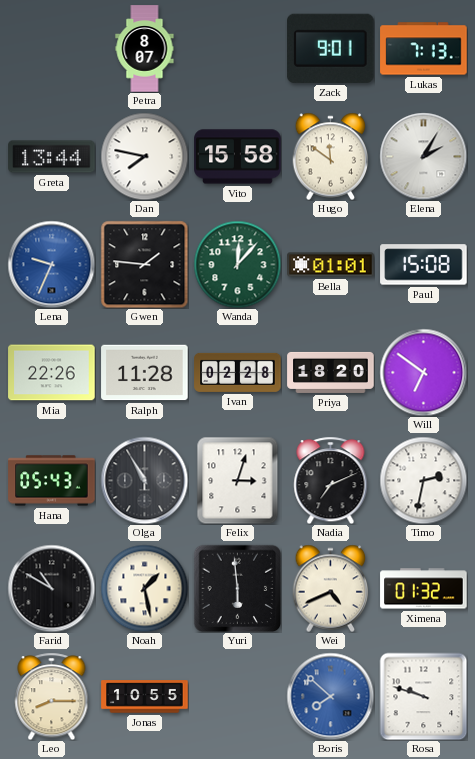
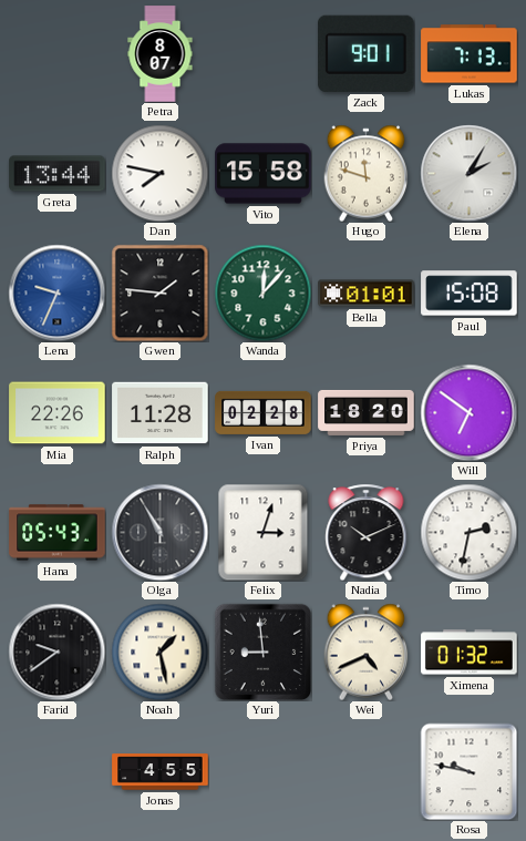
Hugo: 11:51 -> 11:48
Nadia: 7:11 -> 10:11
Farid: 10:50 -> 9:39
Yuri: 5:59 -> 8:59
Leo: 8:15 -> none
Jonas: 10:55 -> 4:55
Boris: 7:52 -> none
Rosa: 9:48 -> 9:47
